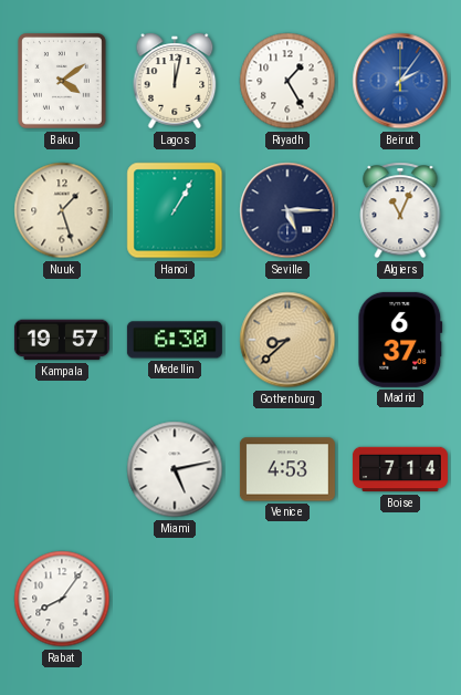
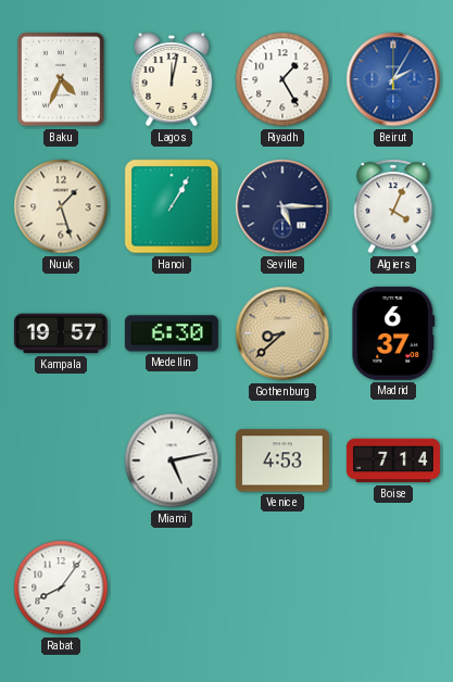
Baku: 4:09 -> 4:34
Beirut: 2:06 -> 2:05
Algiers: 11:04 -> 4:04
